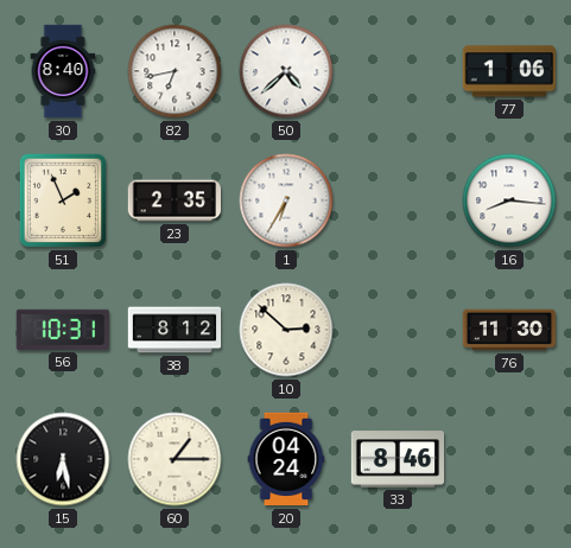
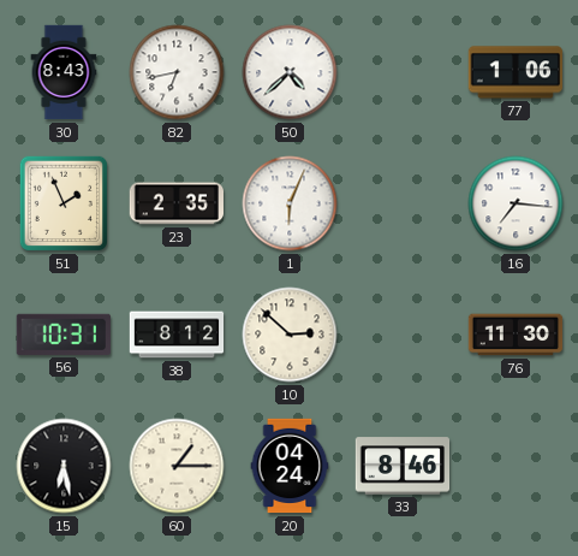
30: 8:40 -> 8:43
1: 6:35 -> 6:04
16: 8:16 -> 7:16
